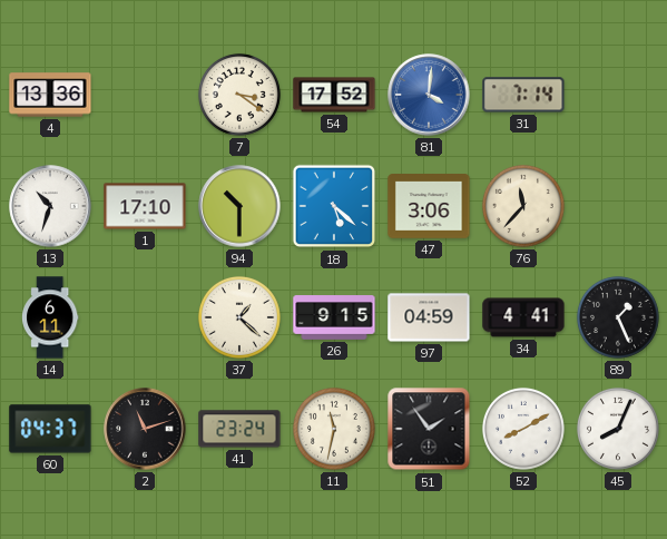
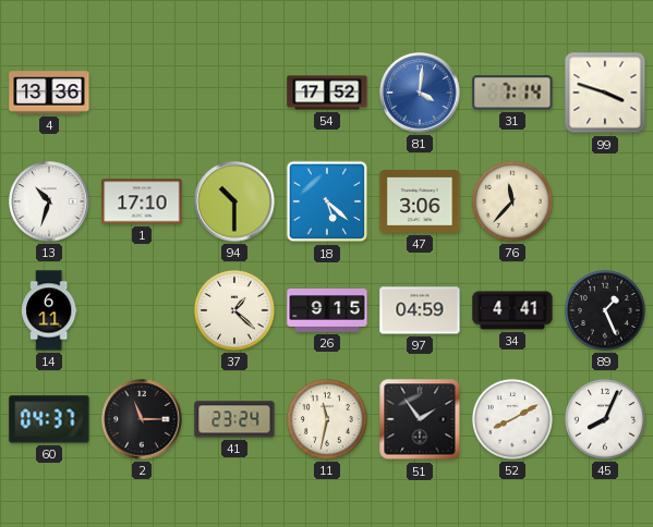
7: 3:21 -> none
99: none -> 3:48
2: 11:12 -> 11:15
